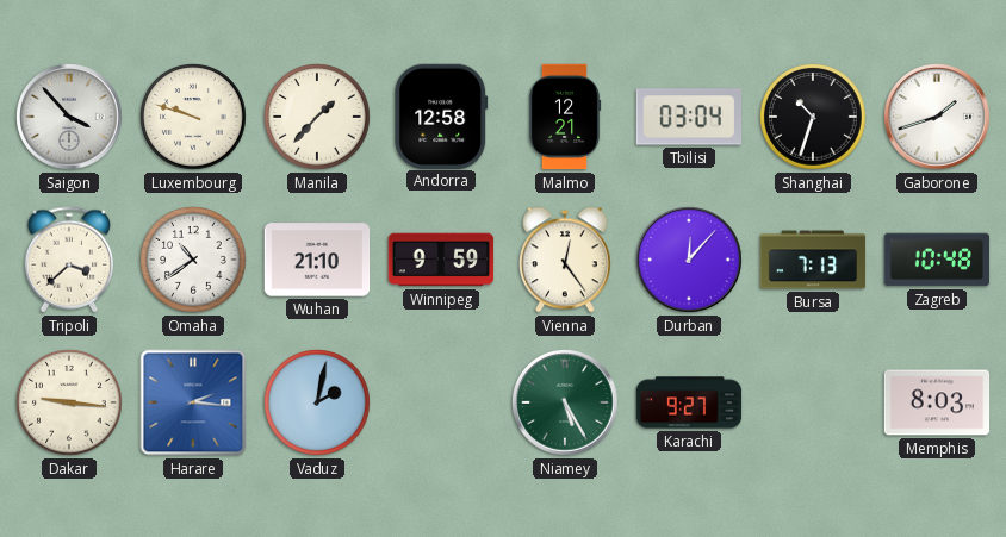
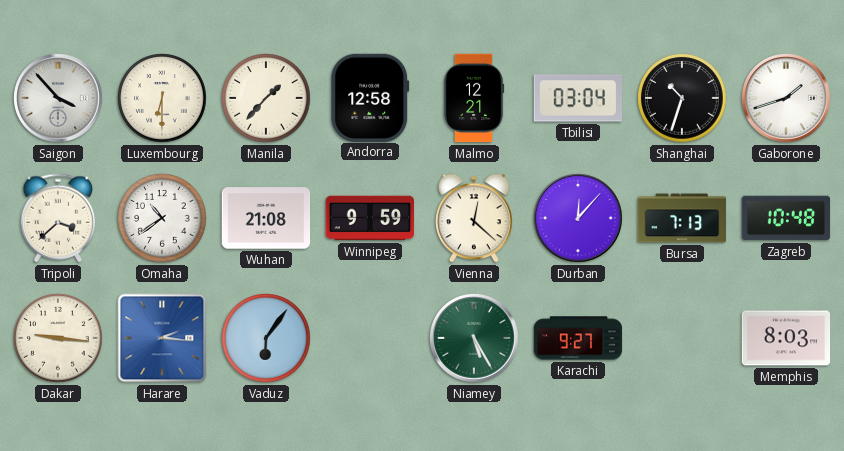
Luxembourg: 9:48 -> 6:30
Wuhan: 21:10 -> 21:08
Vienna: 12:24 -> 12:22
Vaduz: 2:02 -> 6:06
